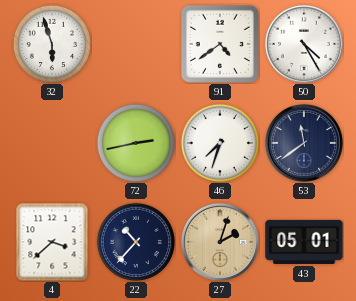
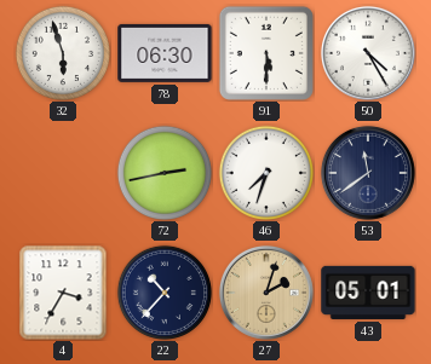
78: none -> 06:30
91: 4:39 -> 5:30
4: 3:38 -> 3:35
